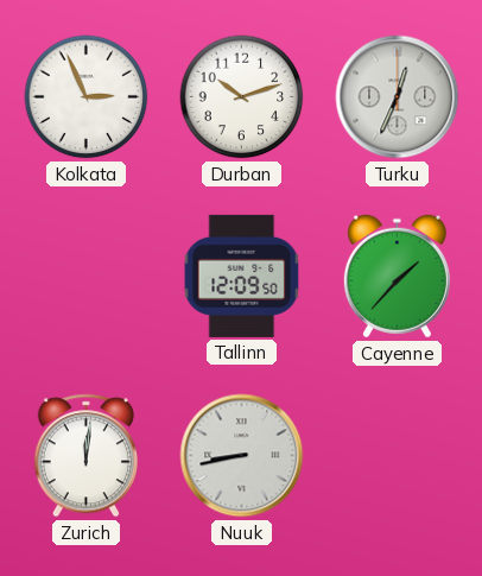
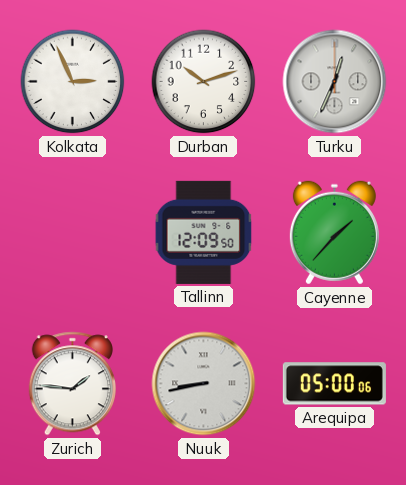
Zurich: 12:01 -> 1:46
Arequipa: none -> 05:00
